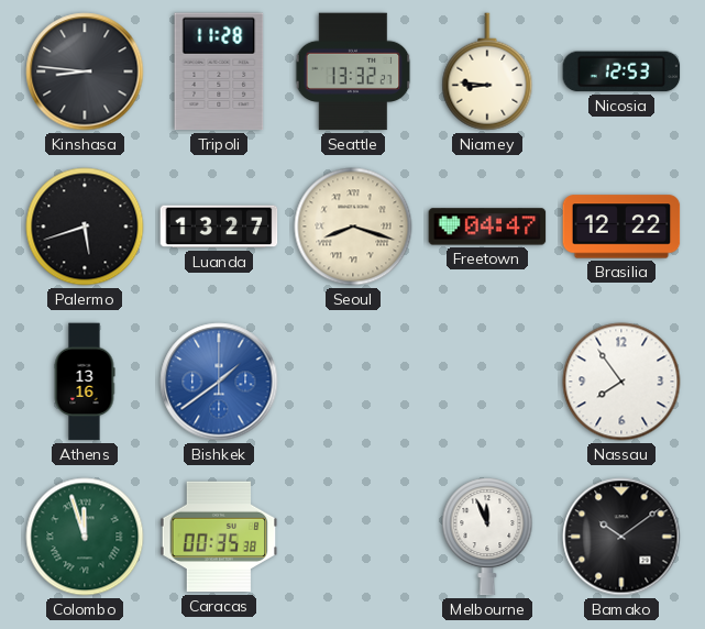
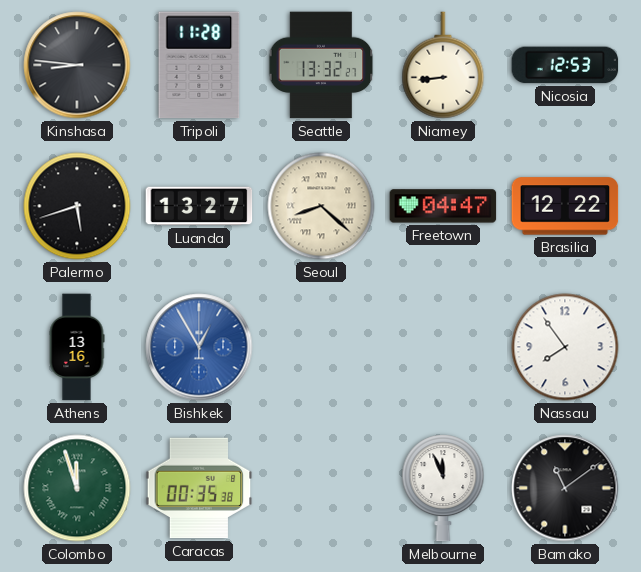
Niamey: 8:46 -> 8:44
Seoul: 8:18 -> 8:22
Bishkek: 1:39 -> 12:55
Bamako: 10:09 -> 11:09
